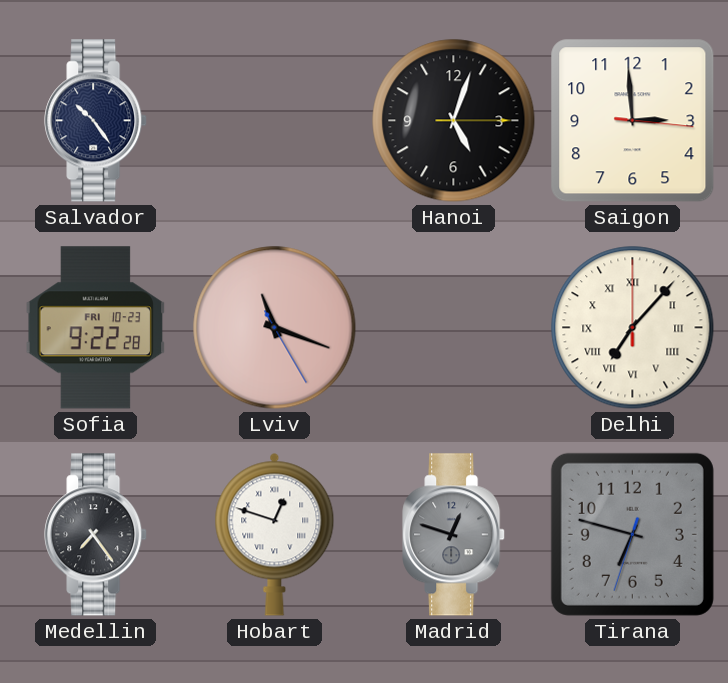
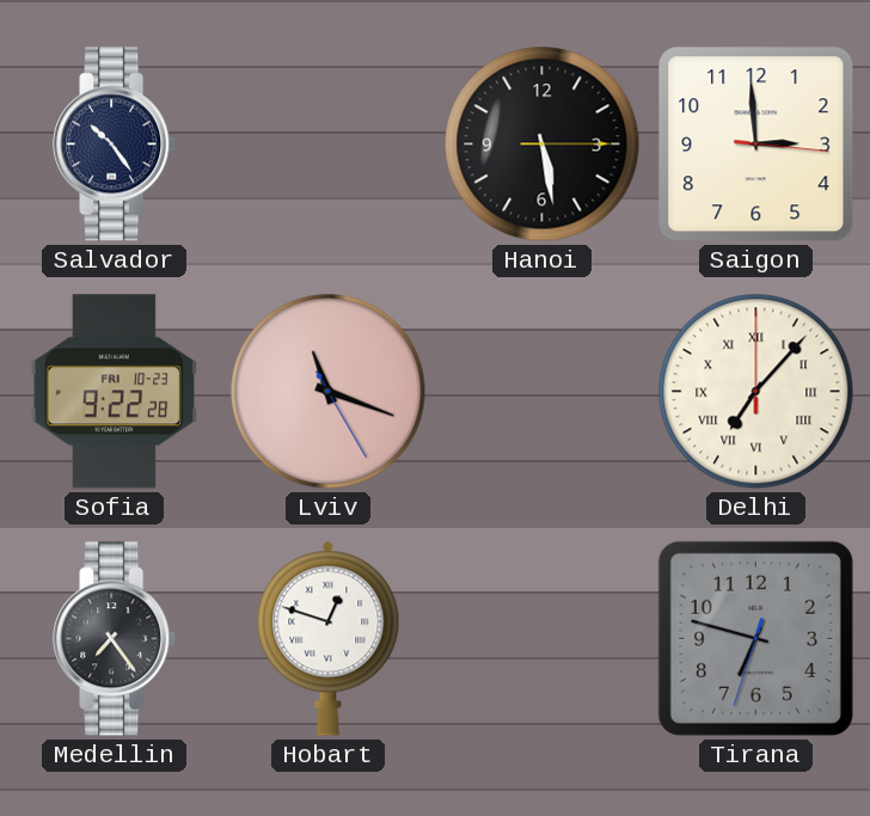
Hanoi: 5:03 -> 5:28
Madrid: 12:48 -> none
